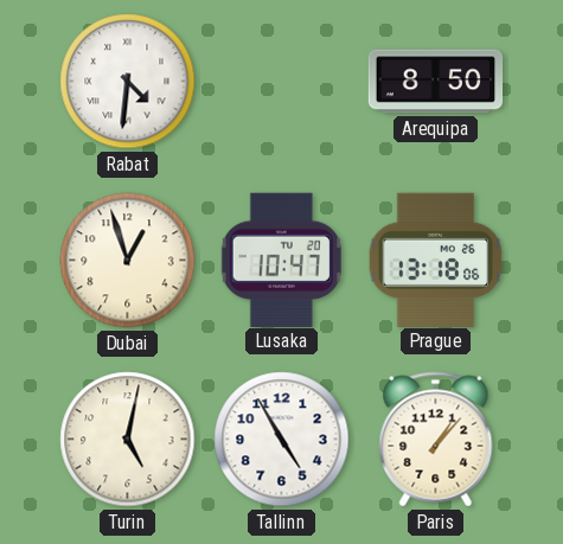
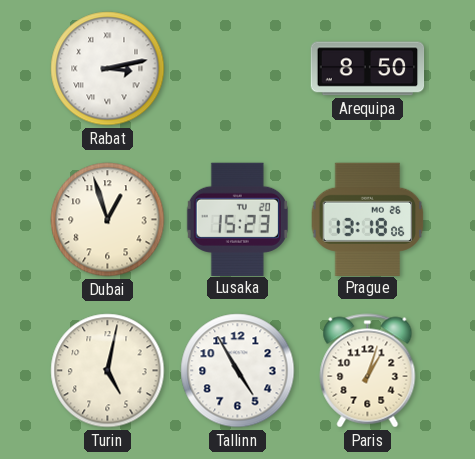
Rabat: 4:31 -> 3:13
Lusaka: 10:47 -> 15:23
Paris: 1:07 -> 1:03
